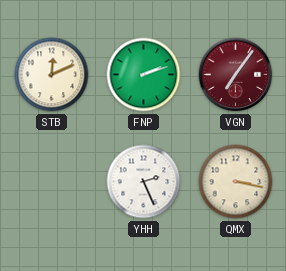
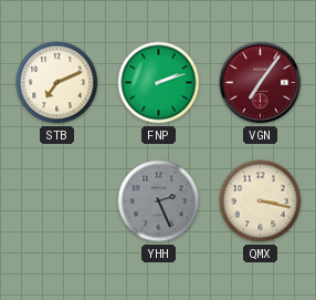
STB: 12:11 -> 7:11
YHH dial: white -> grey
